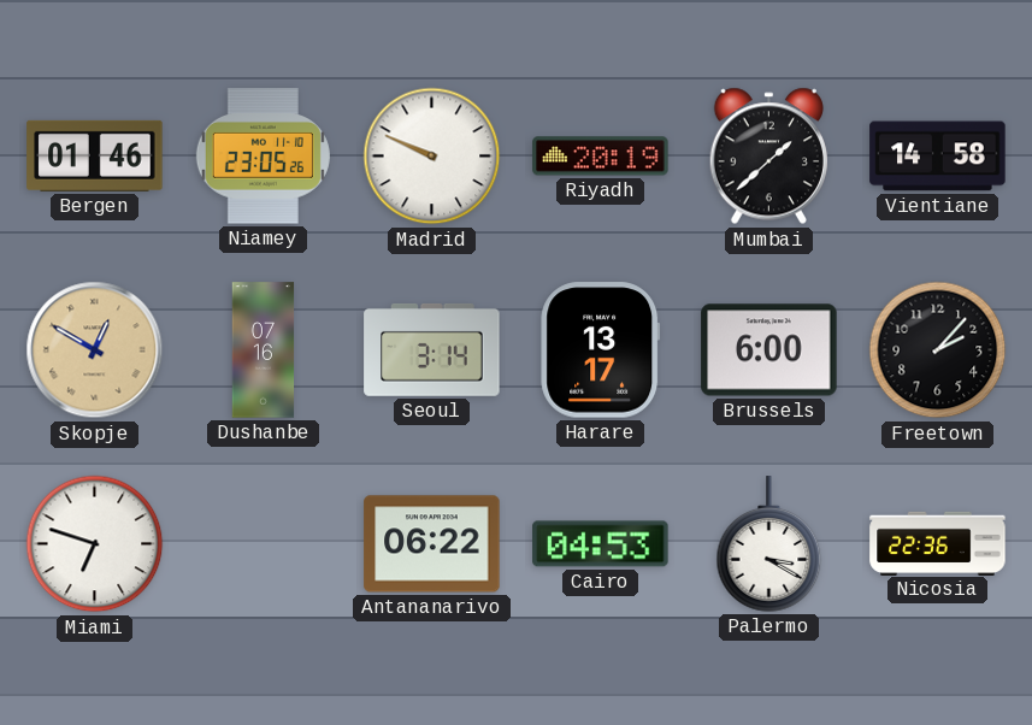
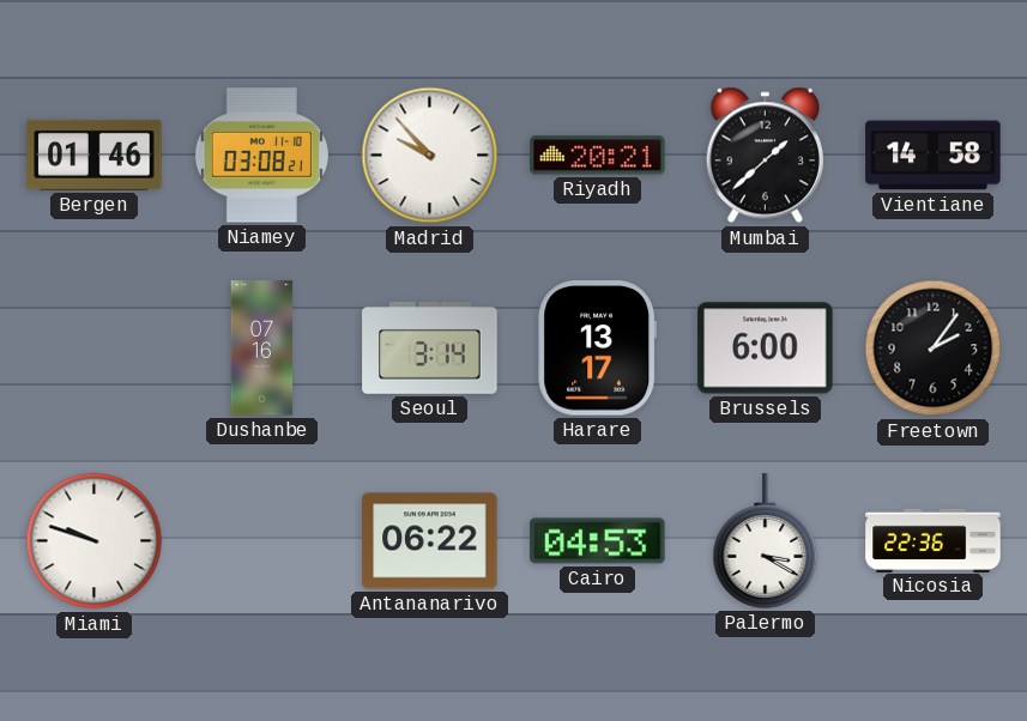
Niamey: 23:05 -> 03:08
Madrid: 9:49 -> 9:53
Riyadh: 20:19 -> 20:21
Skopje: 12:50 -> none
Freetown: 2:07 -> 2:06
Miami: 6:48 -> 9:48
